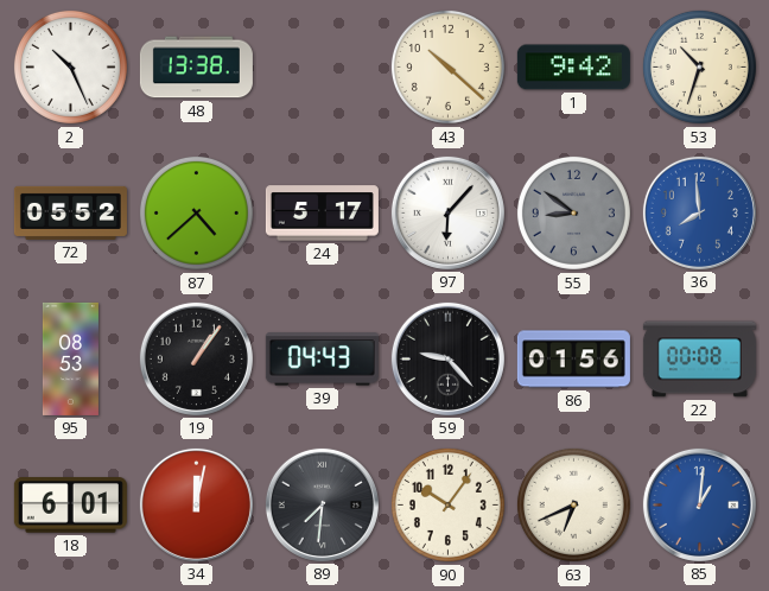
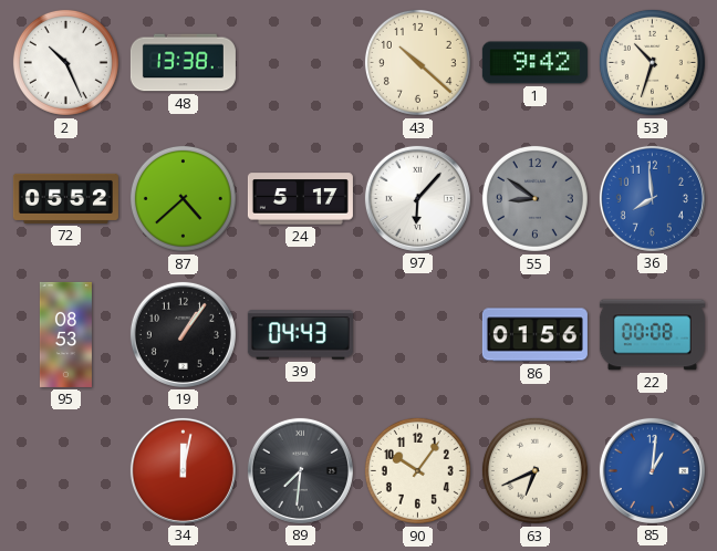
59: 9:23 -> none
18: 6:01 -> none
